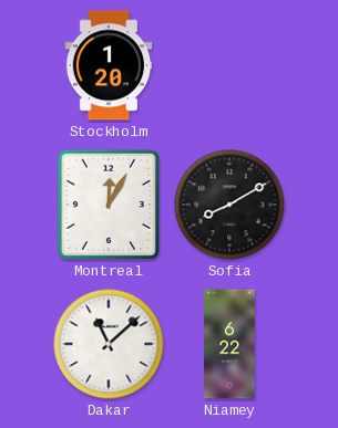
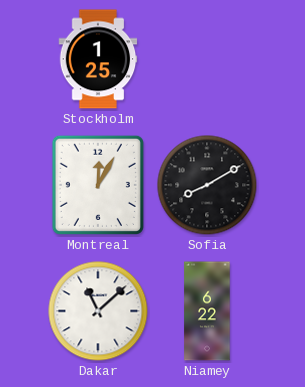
Stockholm: 1:20 -> 1:25
